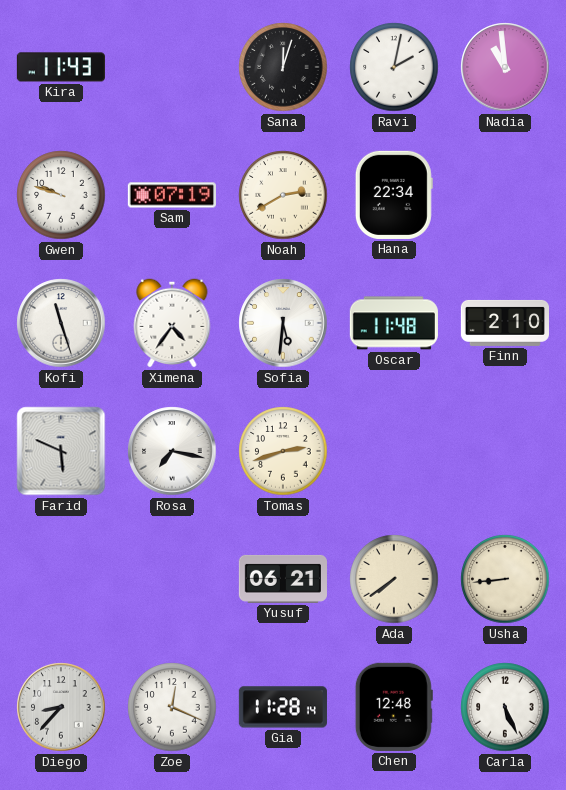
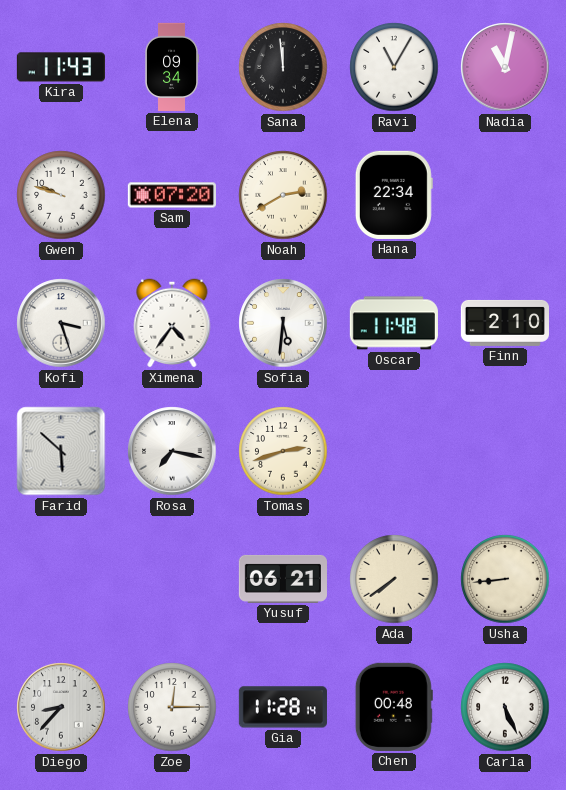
Elena: none -> 09:34
Sana: 12:03 -> 11:59
Ravi: 2:02 -> 11:05
Nadia: 10:59 -> 11:02
Sam: 07:19 -> 07:20
Kofi: 11:27 -> 3:27
Farid: 5:49 -> 5:52
Zoe: 12:19 -> 12:15
Chen: 12:48 -> 00:48
